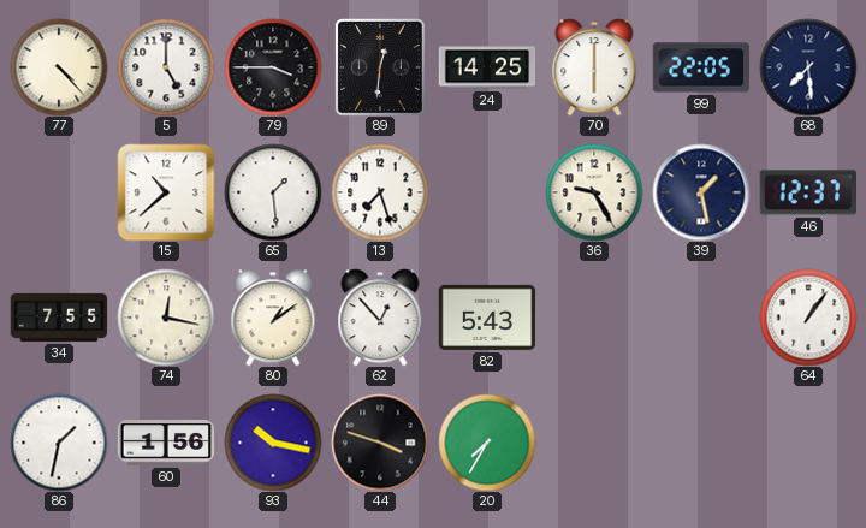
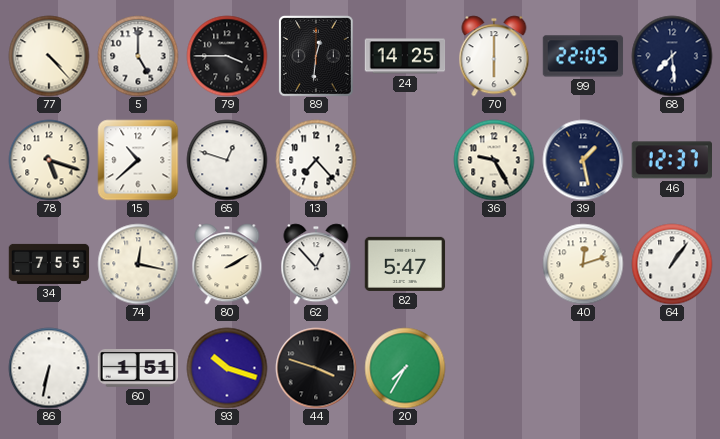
78: none -> 5:18
65: 1:29 -> 12:48
13: 7:27 -> 7:23
80: 1:09 -> 2:10
82: 5:43 -> 5:47
40: none -> 12:12
86: 1:32 -> 6:32
60: 1:56 -> 1:51
93: 10:17 -> 10:18
